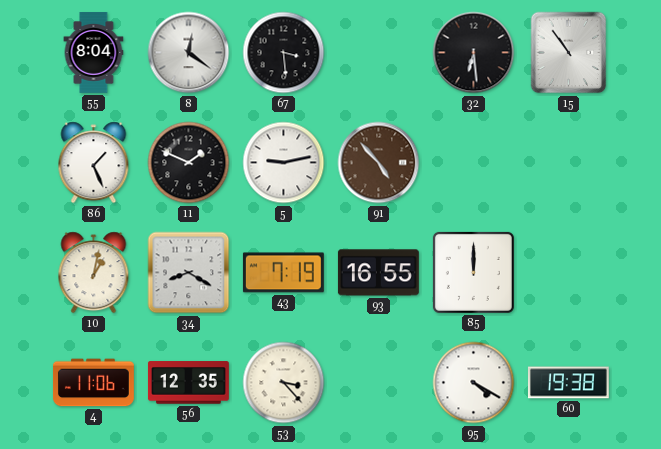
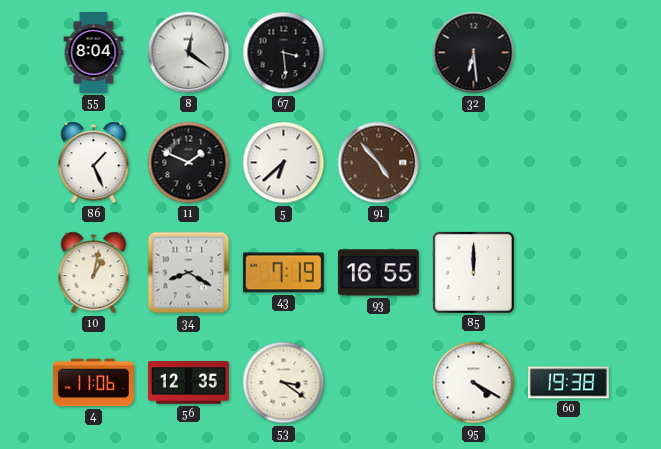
15: 10:54 -> none
5: 9:13 -> 6:38
53: 3:23 -> 3:21
